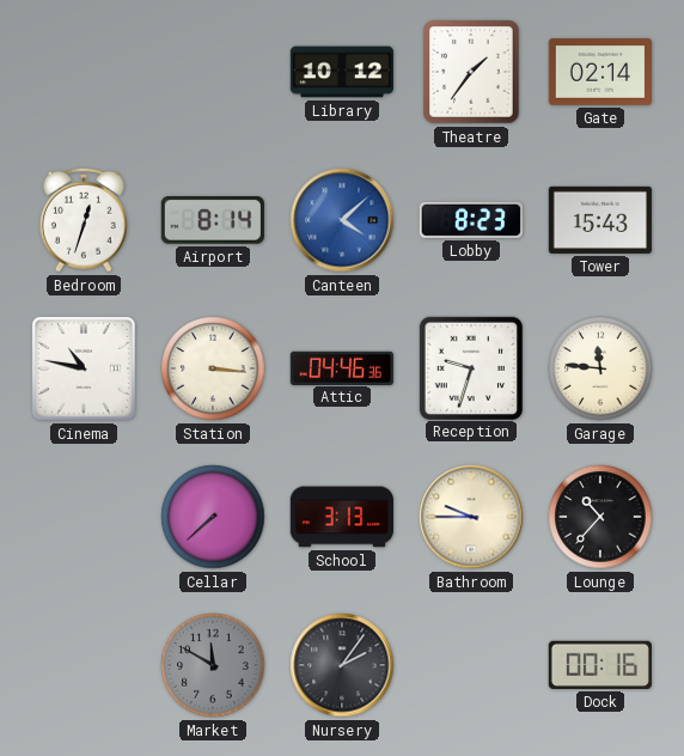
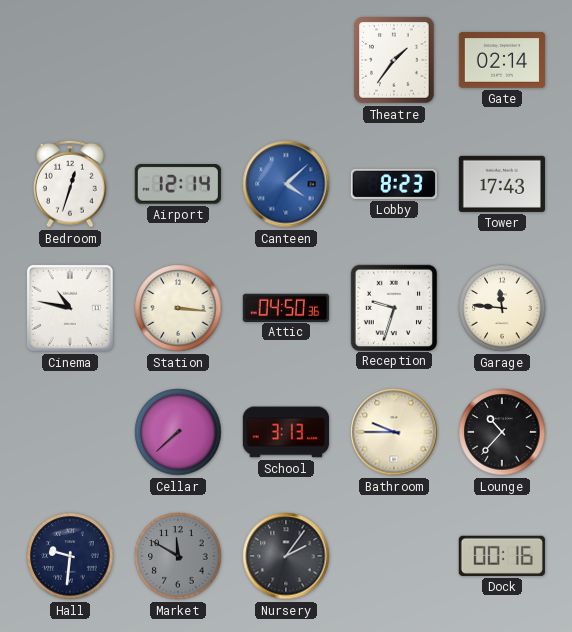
Library: 10:12 -> none
Airport: 8:14 -> 12:14
Tower: 15:43 -> 17:43
Attic: 04:46 -> 04:50
Hall: none -> 9:31
